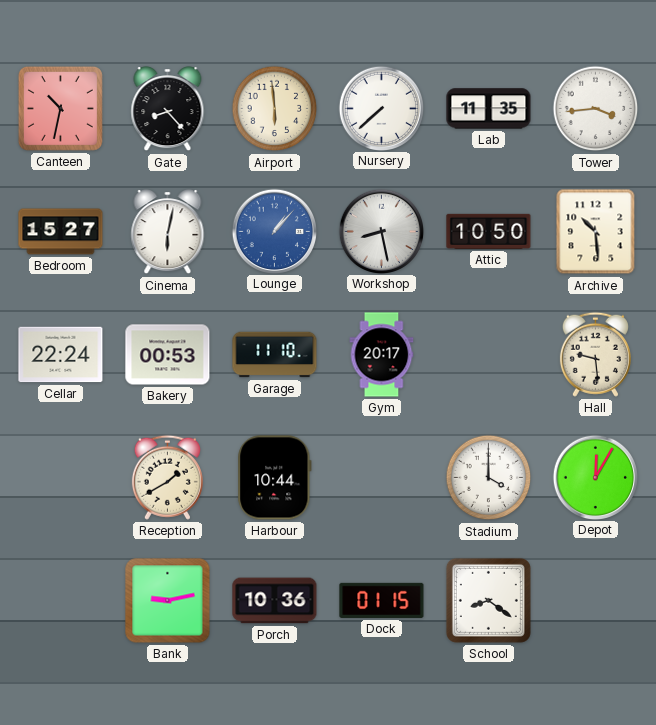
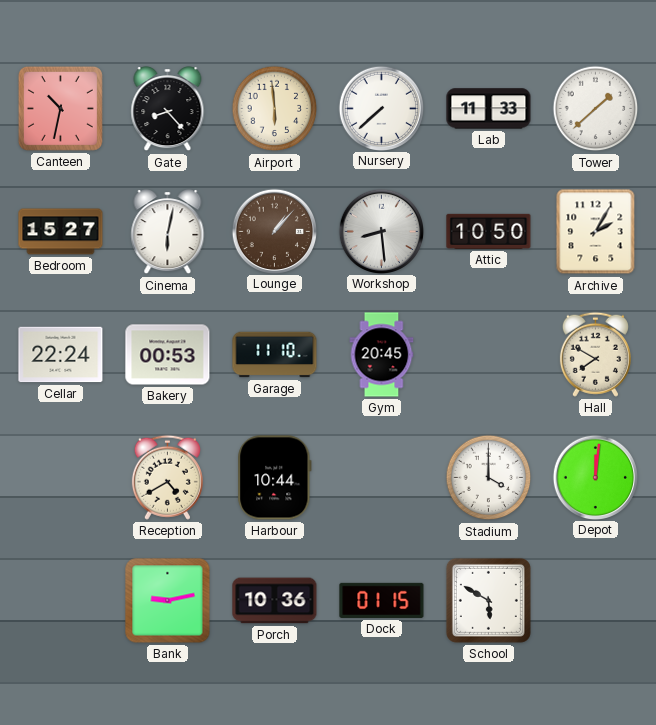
Lab: 11:35 -> 11:33
Tower: 3:44 -> 1:38
Lounge dial: blue -> brown
Workshop: 8:28 -> 8:29
Archive: 10:29 -> 2:05
Gym: 20:17 -> 20:45
Hall: 9:29 -> 7:50
Reception: 1:40 -> 4:40
Depot: 12:05 -> 12:01
School: 8:21 -> 5:50
